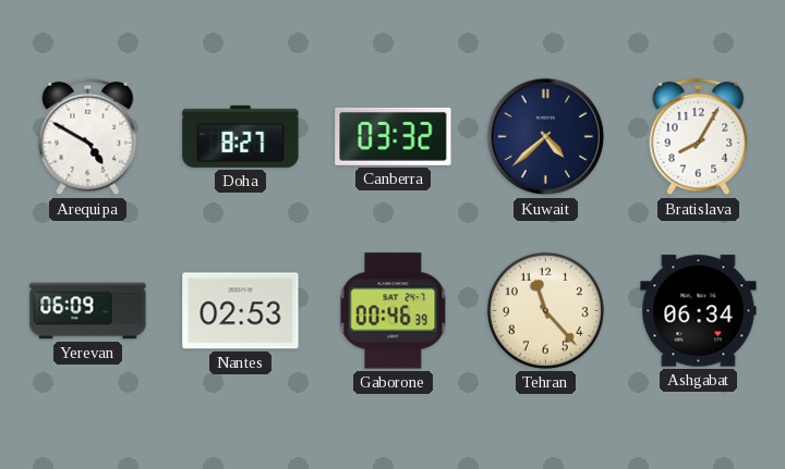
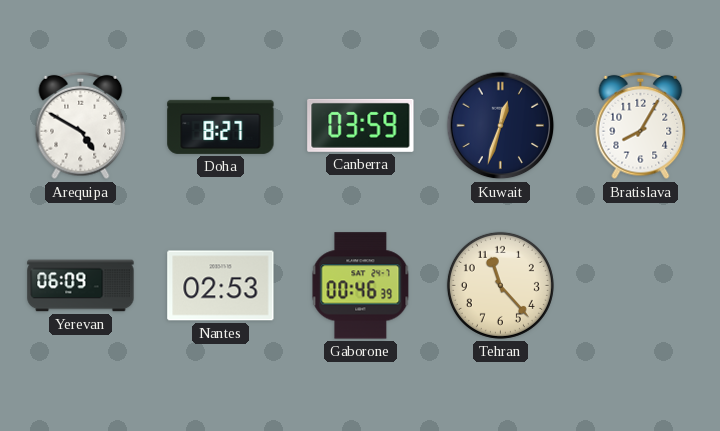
Canberra: 03:32 -> 03:59
Kuwait: 4:38 -> 12:33
Ashgabat: 06:34 -> none
